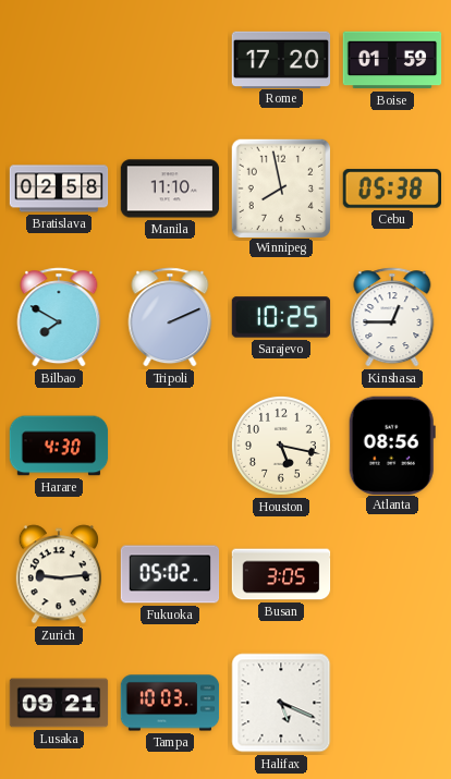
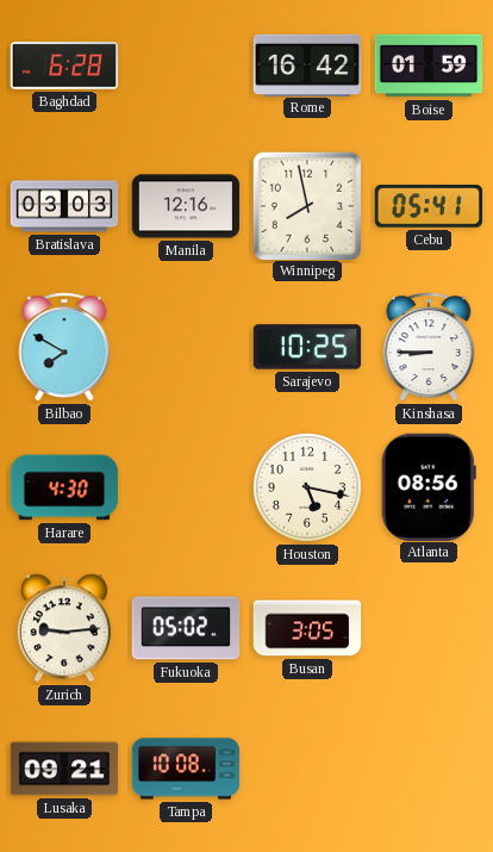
Baghdad: none -> 6:28
Rome: 17:20 -> 16:42
Bratislava: 02:58 -> 03:03
Manila: 11:10 -> 12:16
Cebu: 05:38 -> 05:41
Tripoli: 2:11 -> none
Kinshasa: 12:45 -> 8:45
Tampa: 10:03 -> 10:08
Halifax: 5:19 -> none
